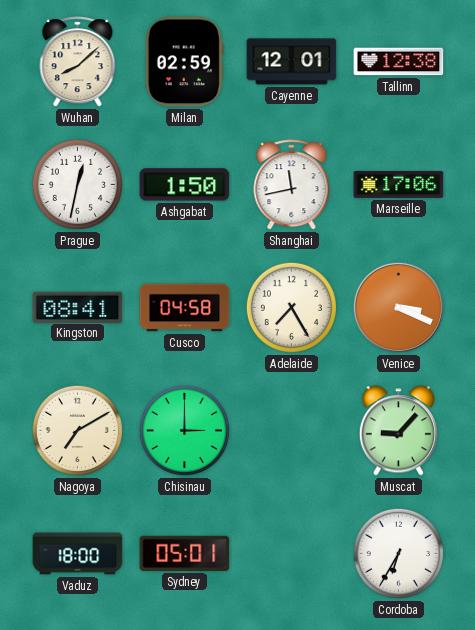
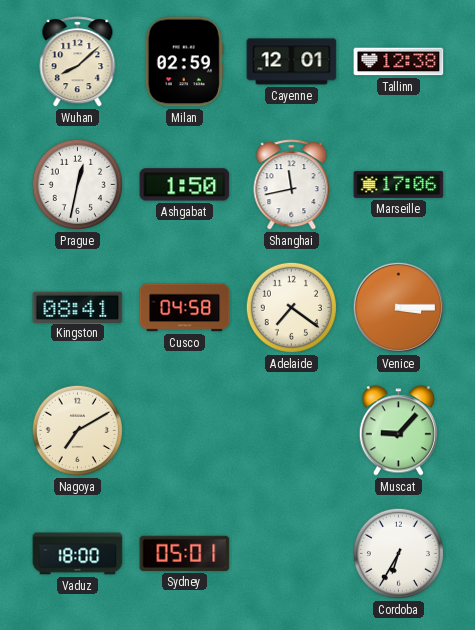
Adelaide: 7:25 -> 7:21
Venice: 3:19 -> 3:15
Chisinau: 3:00 -> none
